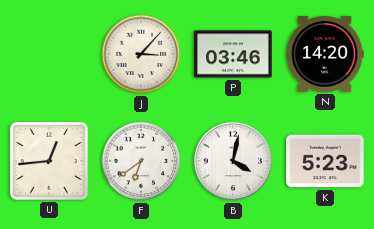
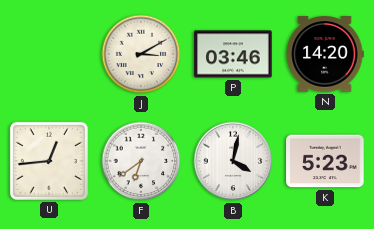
J: 3:07 -> 3:10
